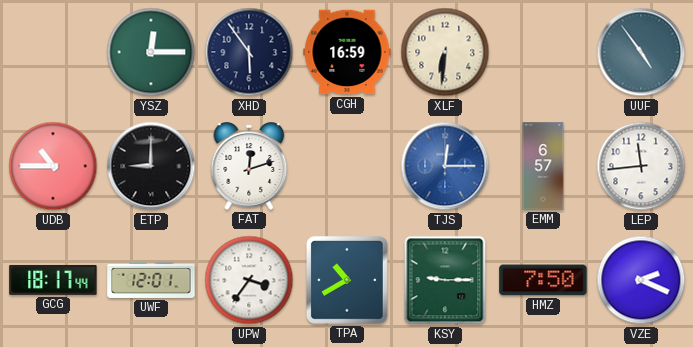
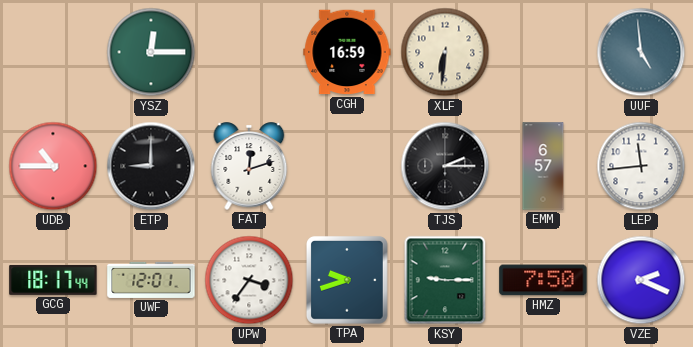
XHD: 5:54 -> none
UUF: 4:54 -> 4:59
TJS: 12:15 -> 2:15
TJS dial: blue -> black
TPA: 10:40 -> 9:42
